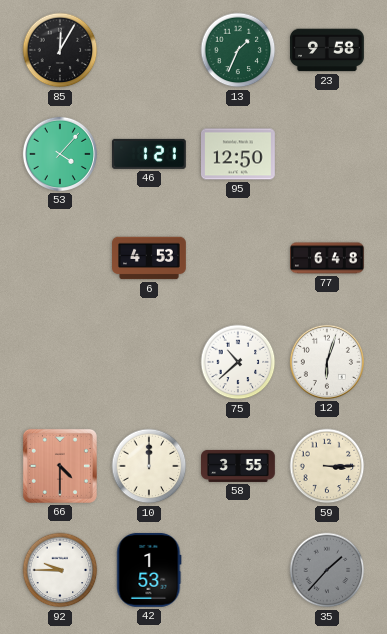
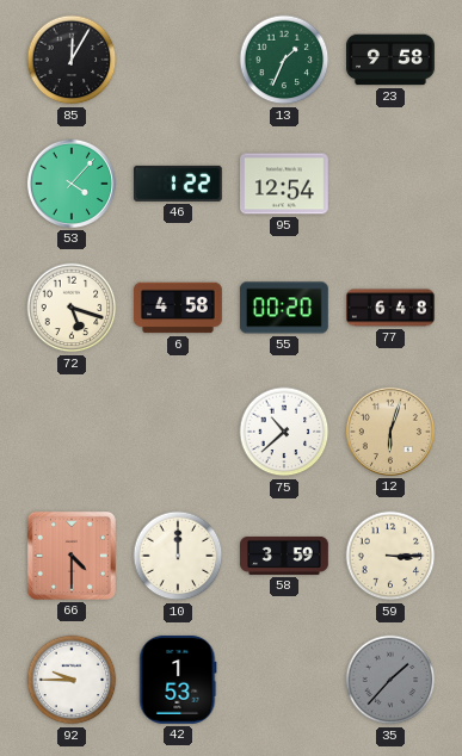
46: 1:21 -> 1:22
95: 12:50 -> 12:54
72: none -> 5:18
6: 4:53 -> 4:58
55: none -> 00:20
12 dial: white -> champagne
58: 3:55 -> 3:59
